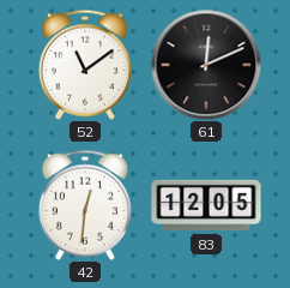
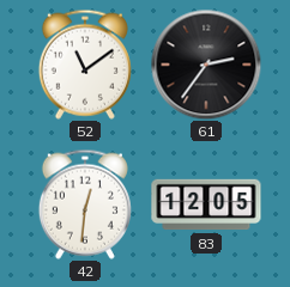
61: 12:11 -> 2:36
